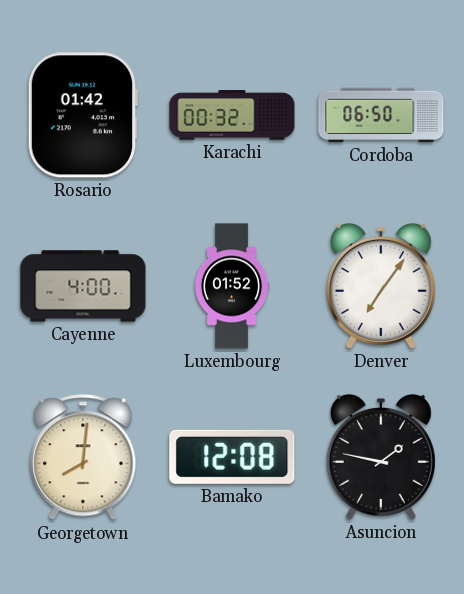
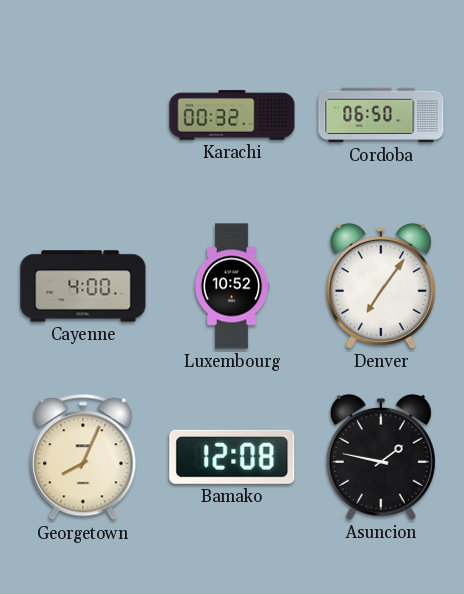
Rosario: 01:42 -> none
Luxembourg: 01:52 -> 10:52
Georgetown: 8:01 -> 8:04
